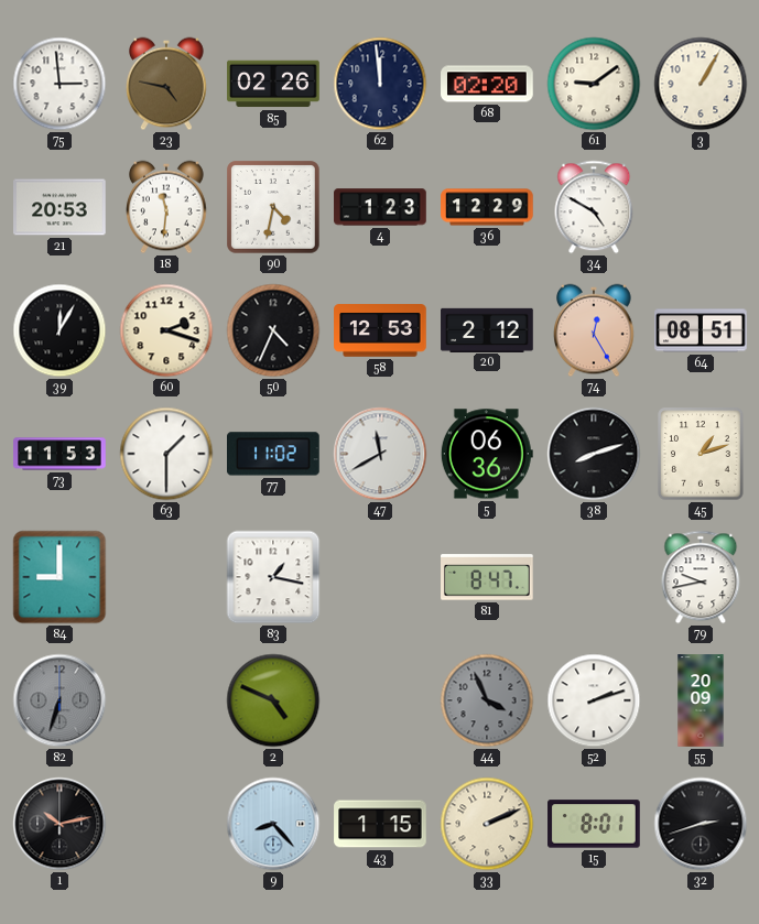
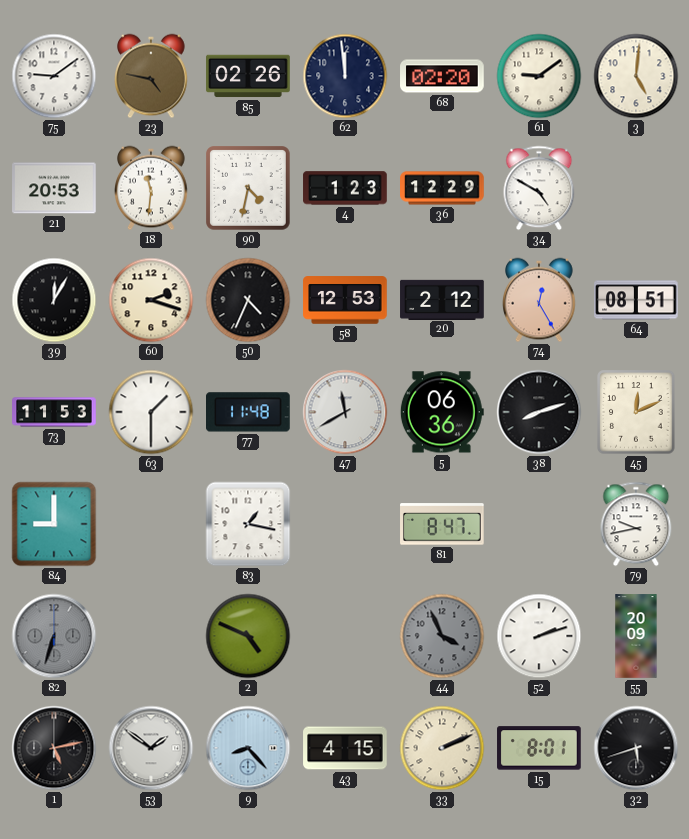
75: 2:59 -> 9:09
3: 1:05 -> 5:01
77: 11:02 -> 11:48
45: 1:12 -> 12:11
1: 10:13 -> 5:13
53: none -> 1:51
43: 1:15 -> 4:15
32: 2:42 -> 5:42
